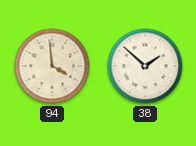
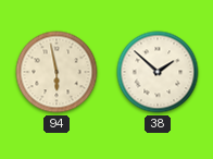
94: 3:59 -> 5:58
